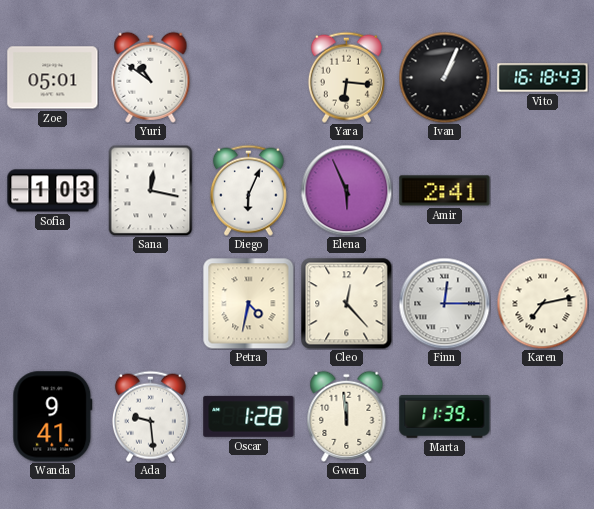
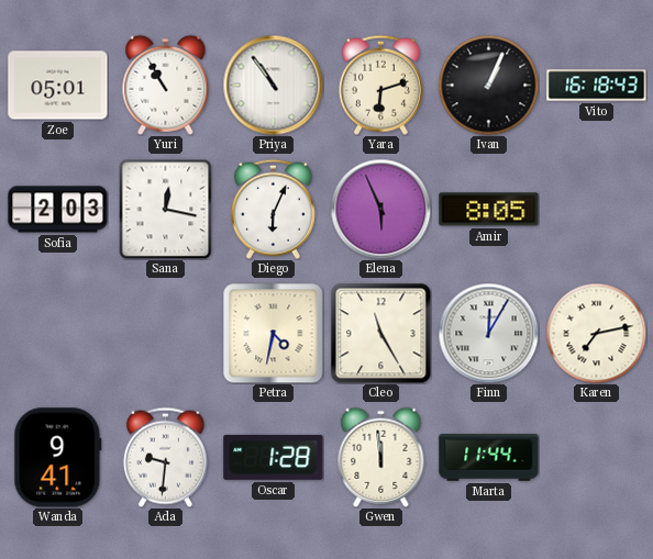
Yuri: 10:51 -> 10:55
Priya: none -> 10:54
Yara: 6:16 -> 6:12
Sofia: 1:03 -> 2:03
Amir: 2:41 -> 8:05
Cleo: 12:23 -> 11:25
Finn: 12:15 -> 12:05
Ada: 9:29 -> 9:31
Marta: 11:39 -> 11:44
